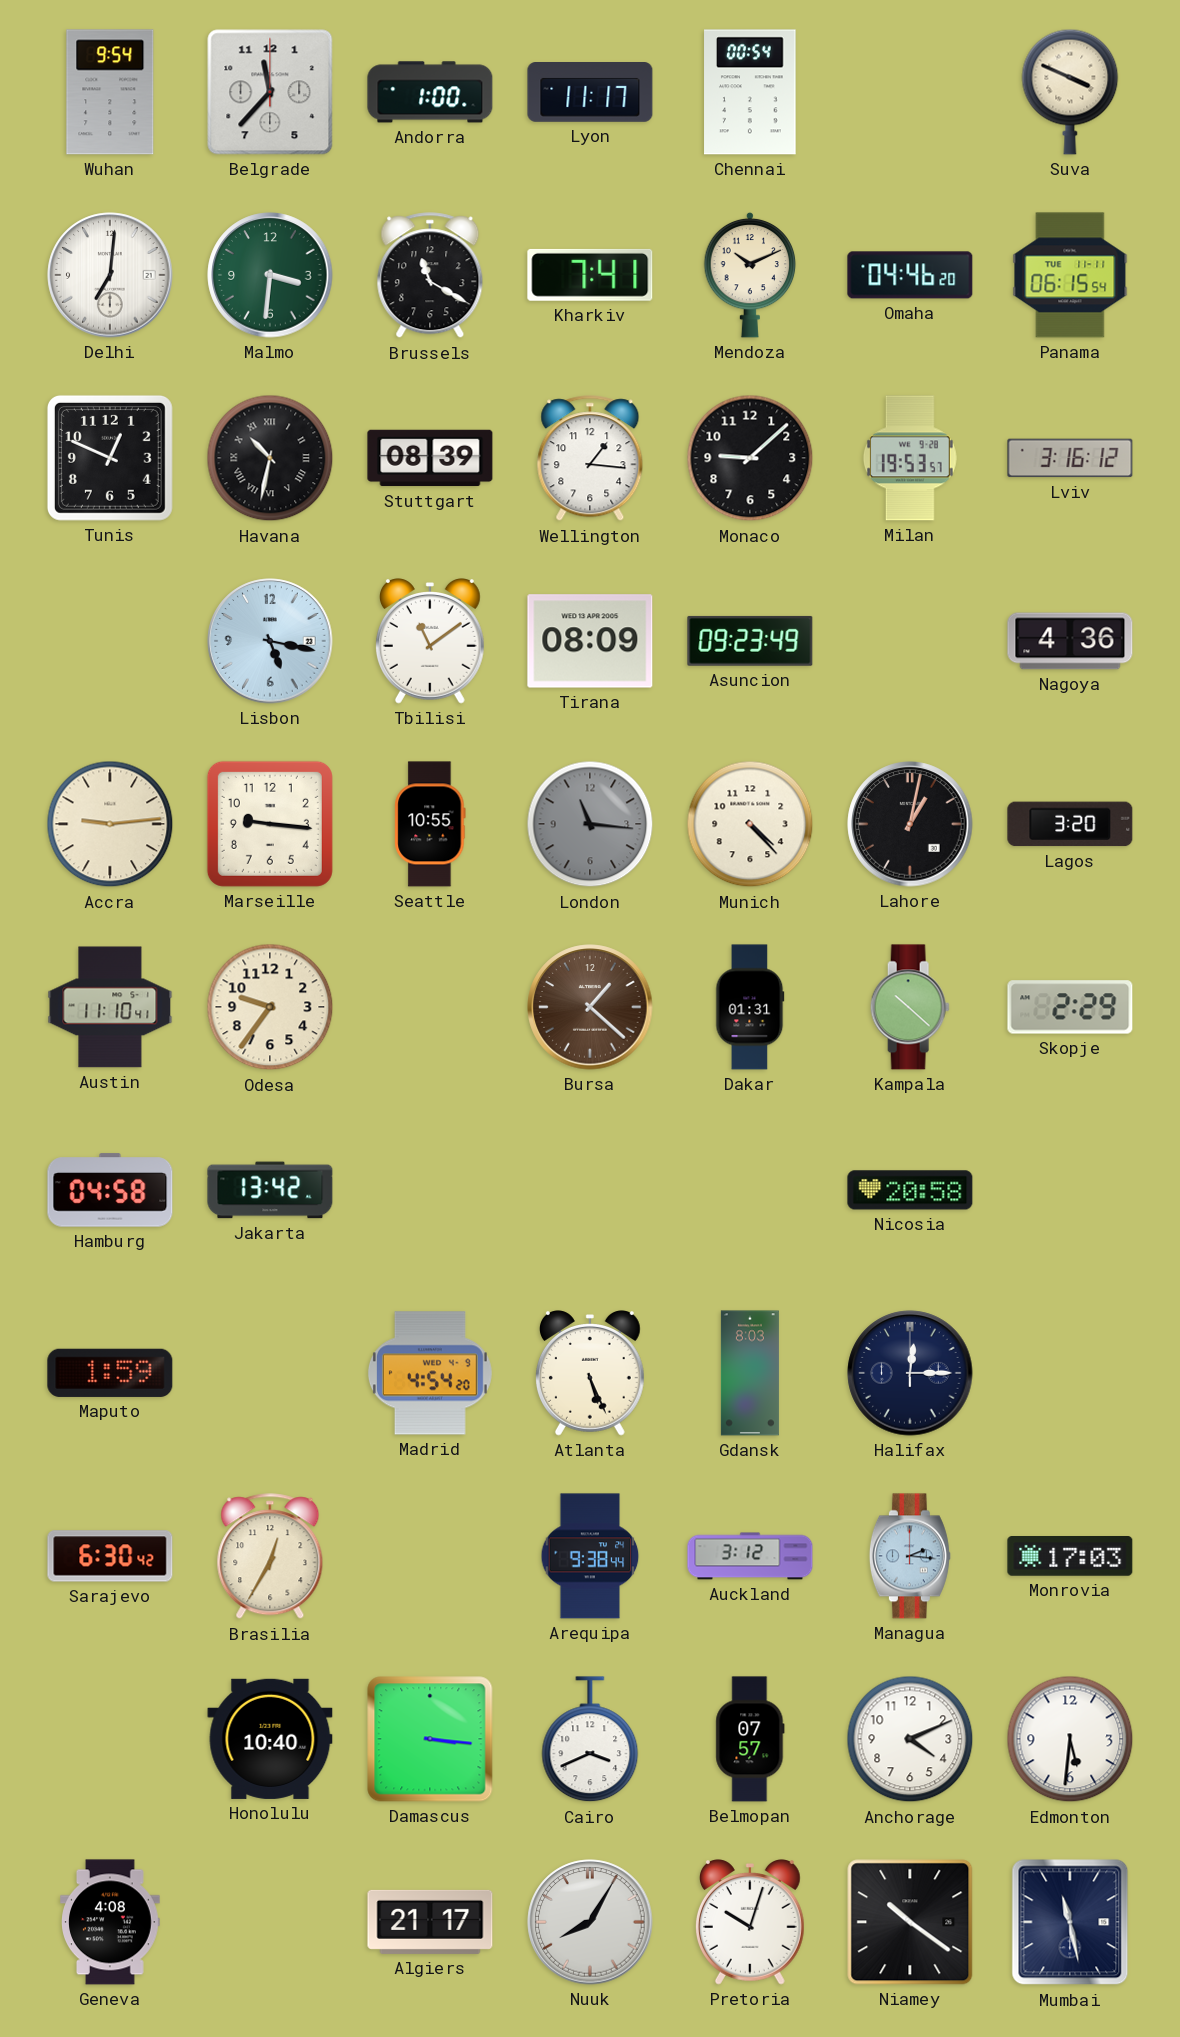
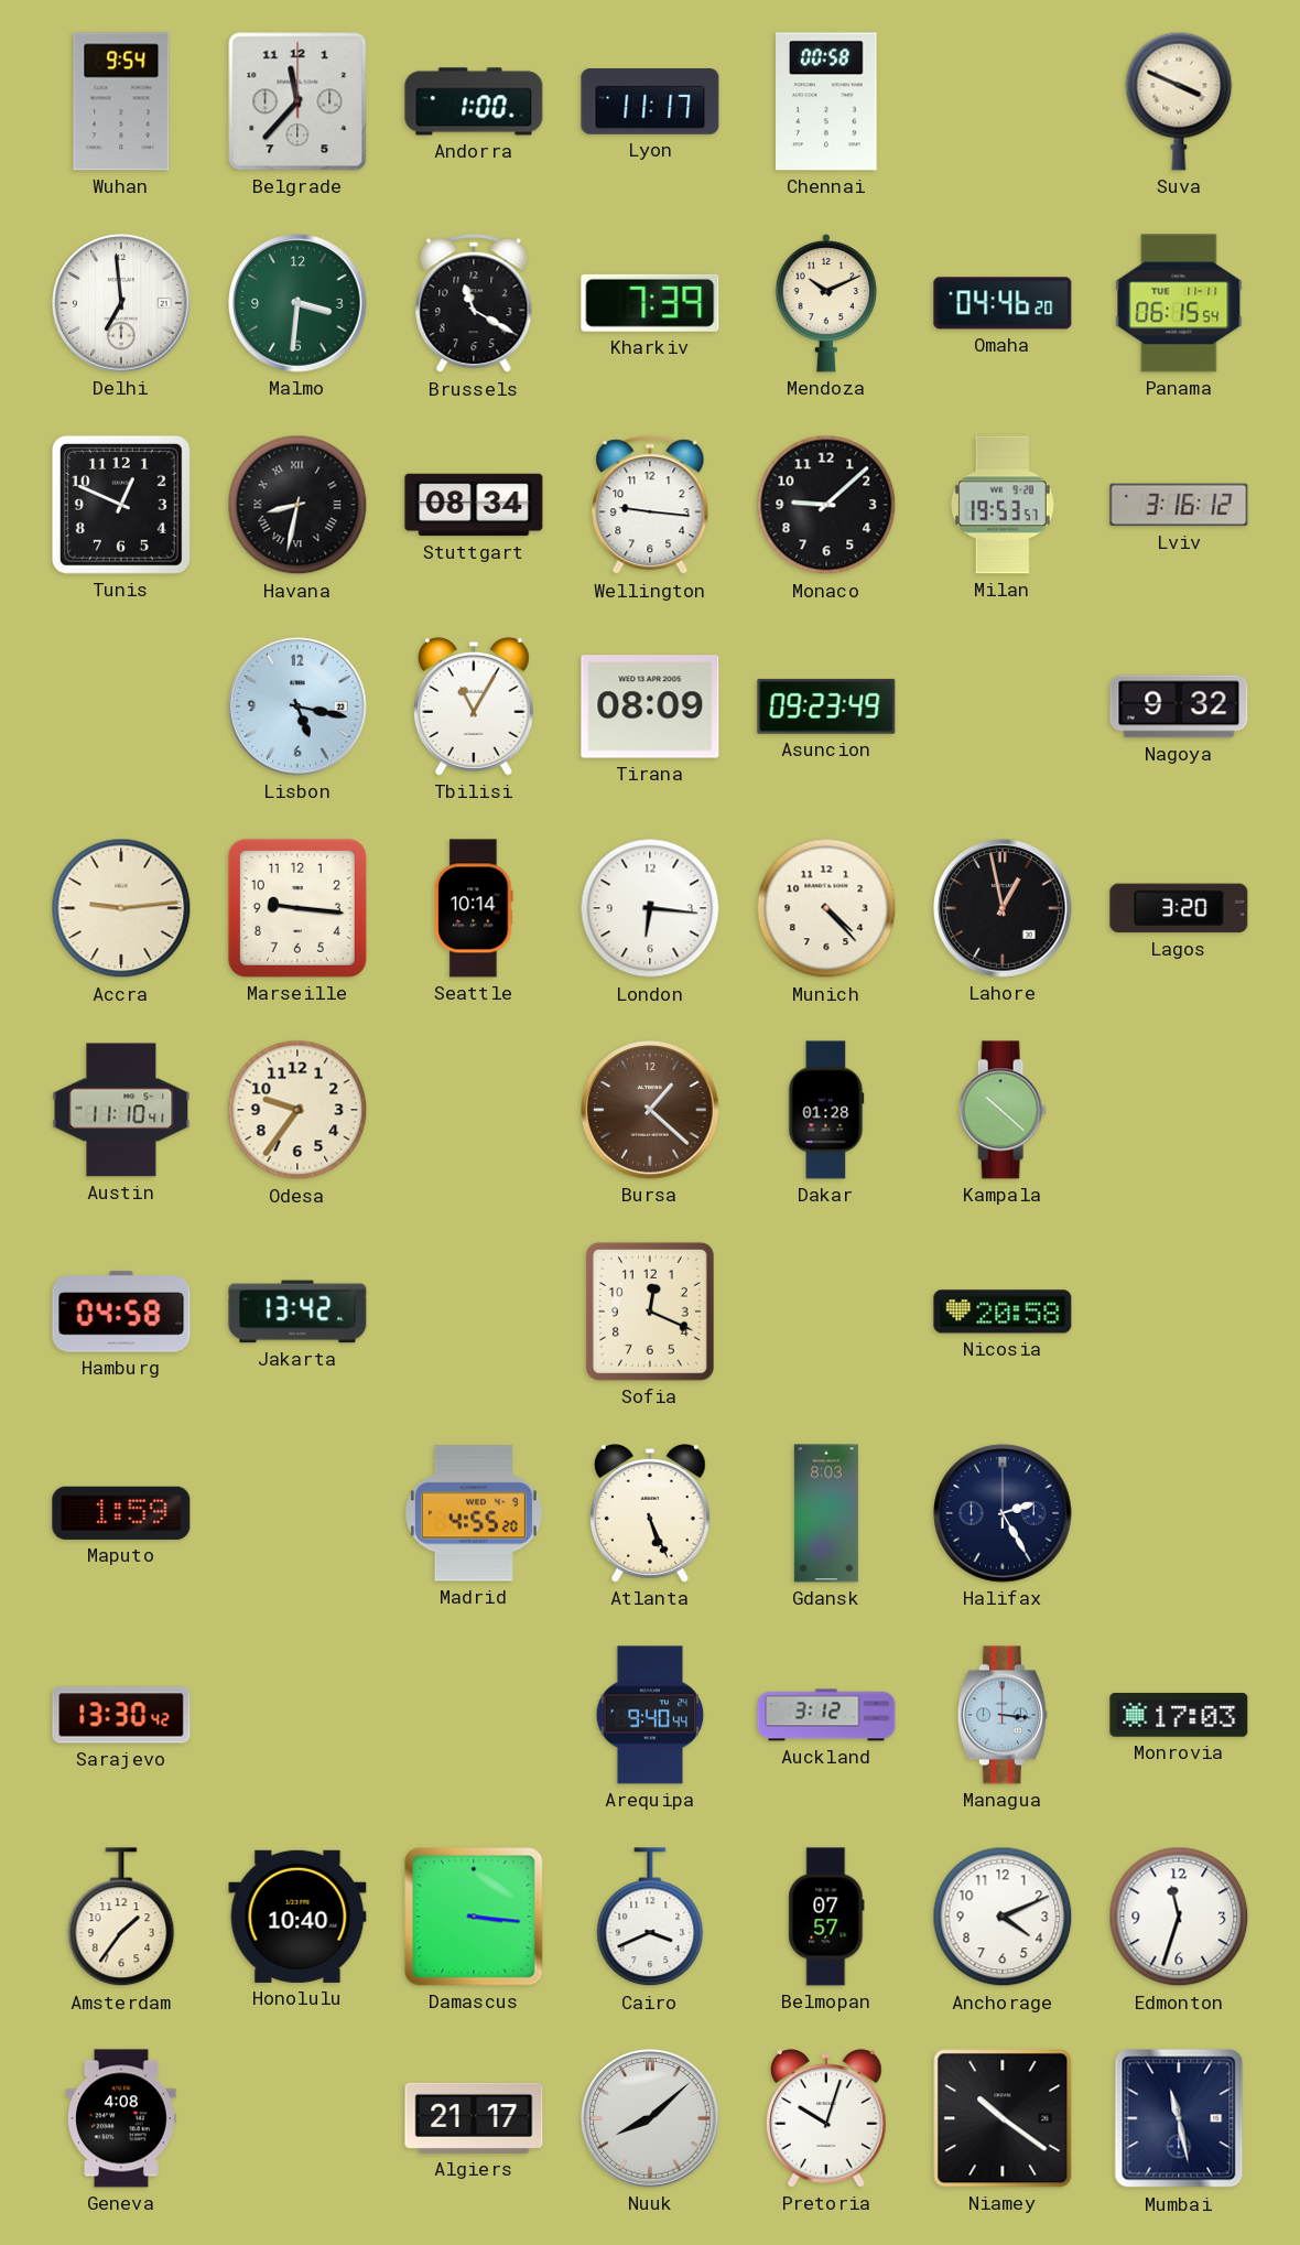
Chennai: 00:54 -> 00:58
Delhi: 7:01 -> 6:59
Kharkiv: 7:41 -> 7:39
Havana: 10:32 -> 8:32
Stuttgart: 08:39 -> 08:34
Wellington: 1:16 -> 9:16
Tbilisi: 11:09 -> 11:05
Nagoya: 4:36 -> 9:32
Seattle: 10:55 -> 10:14
London: 11:16 -> 6:16
London dial: grey -> white
Lahore: 1:02 -> 12:58
Dakar: 01:31 -> 01:28
Skopje: 2:29 -> none
Sofia: none -> 12:19
Madrid: 4:54 -> 4:55
Halifax: 12:15 -> 2:25
Sarajevo: 6:30 -> 13:30
Brasilia: 12:35 -> none
Arequipa: 9:38 -> 9:40
Managua: 2:16 -> 3:16
Amsterdam: none -> 1:36
Edmonton: 5:31 -> 11:33
Nuuk: 8:05 -> 8:08
